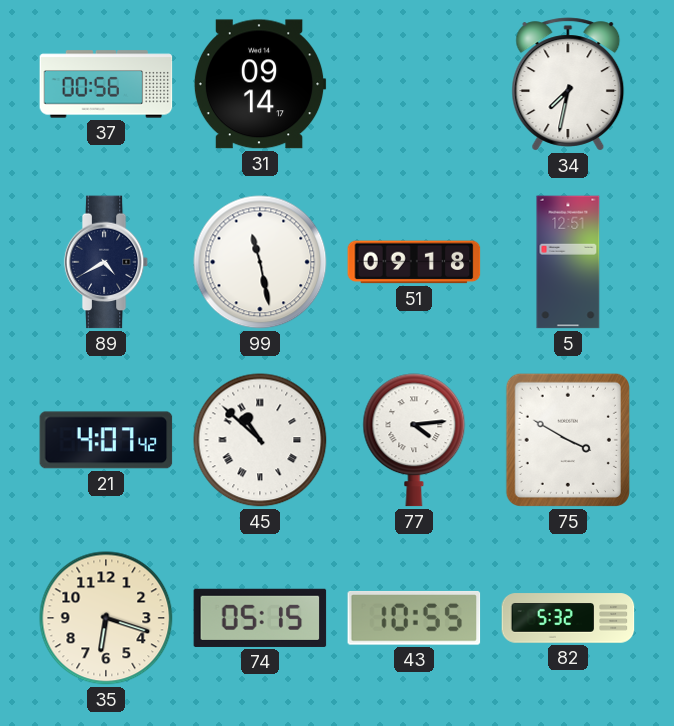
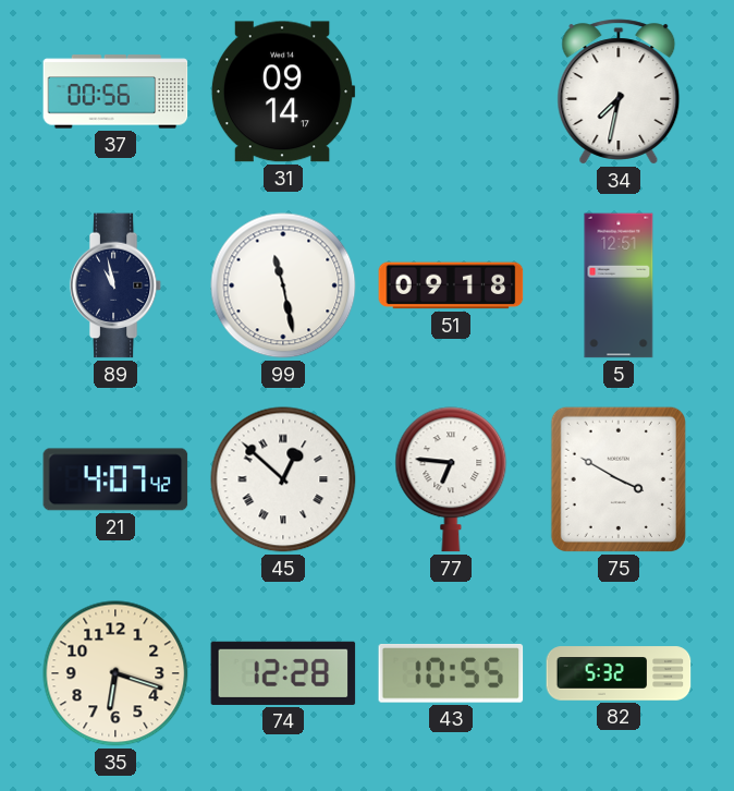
89: 4:40 -> 10:58
45: 10:52 -> 12:52
77: 4:14 -> 6:46
74: 05:15 -> 12:28
